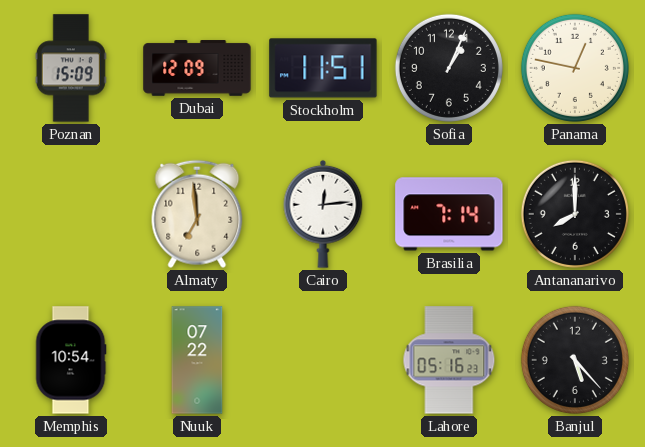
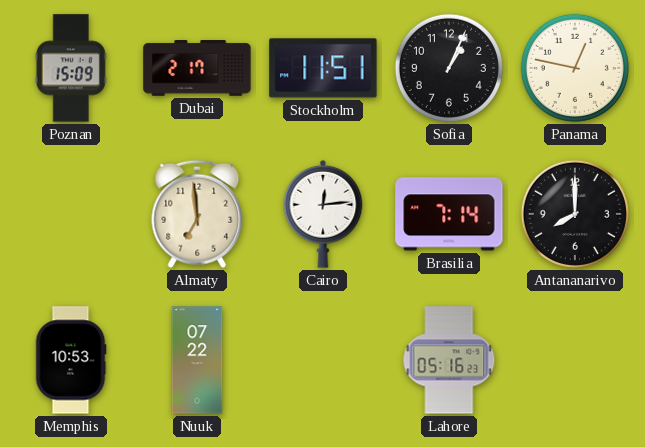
Dubai: 12:09 -> 2:17
Memphis: 10:54 -> 10:53
Banjul: 5:23 -> none
